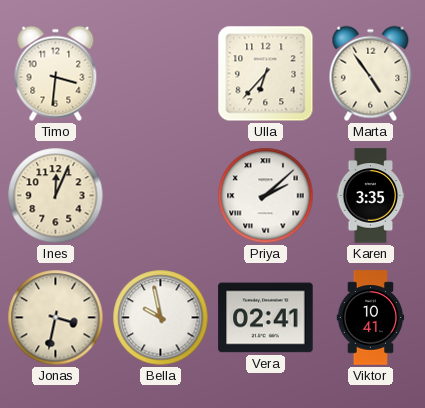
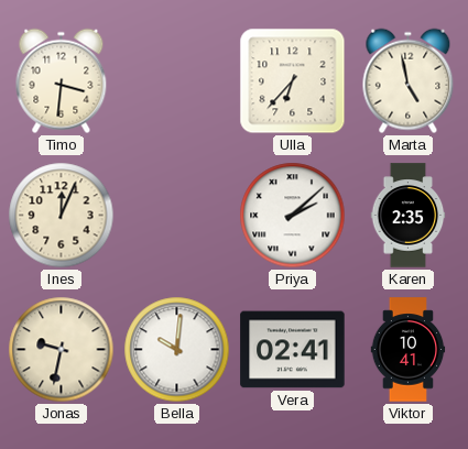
Marta: 4:54 -> 4:58
Karen: 3:35 -> 2:35
Jonas: 3:32 -> 9:32
Bella: 9:58 -> 10:01
